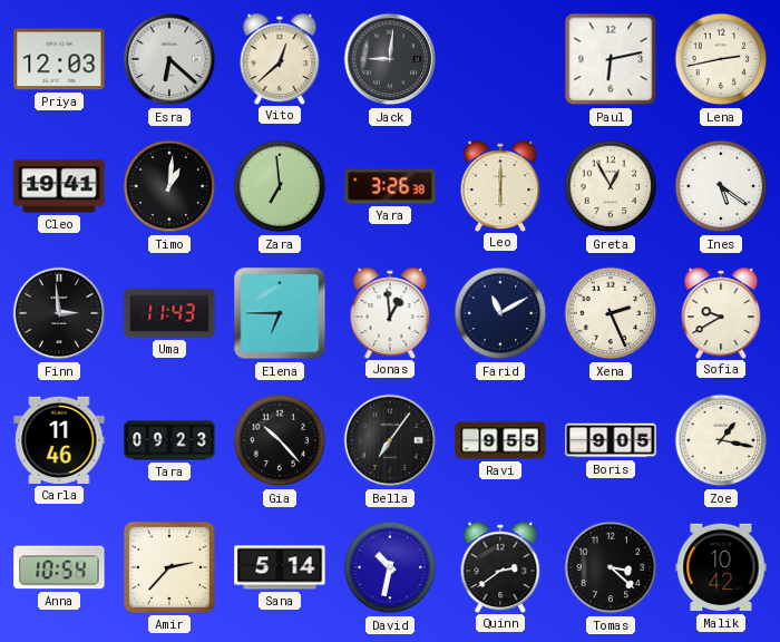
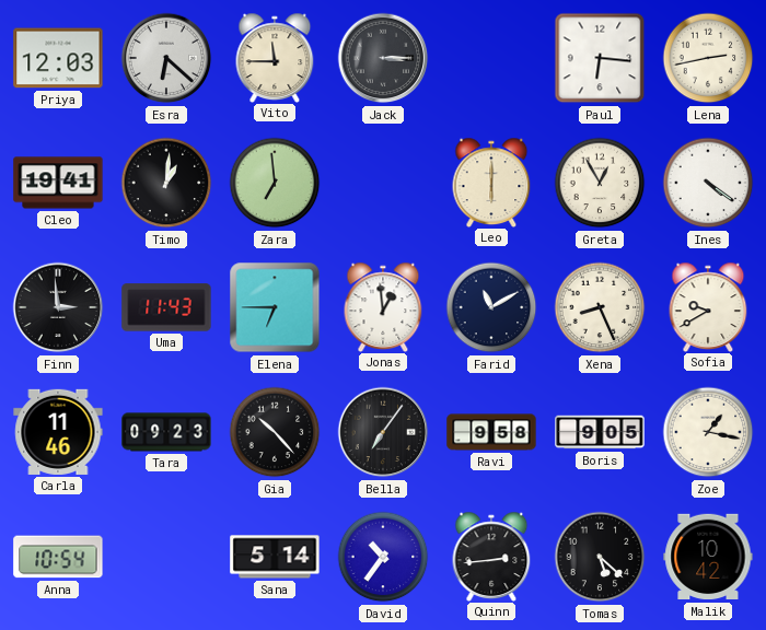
Vito: 12:38 -> 11:45
Jack: 9:01 -> 3:15
Paul: 6:13 -> 6:16
Yara: 3:26 -> none
Ines: 5:21 -> 4:21
Xena: 2:26 -> 8:26
Ravi: 9:55 -> 9:58
Amir: 2:37 -> none
David: 10:32 -> 10:36
Quinn: 2:39 -> 2:44
Tomas: 3:22 -> 5:22
